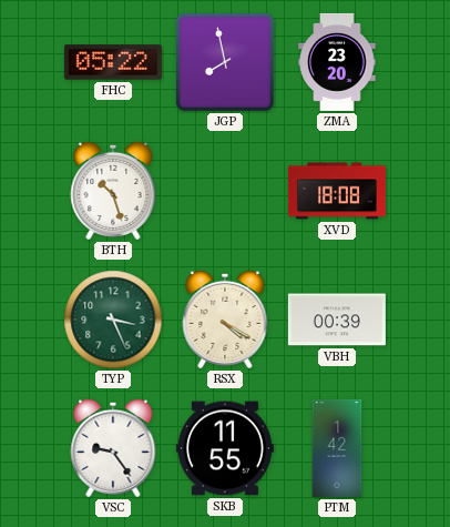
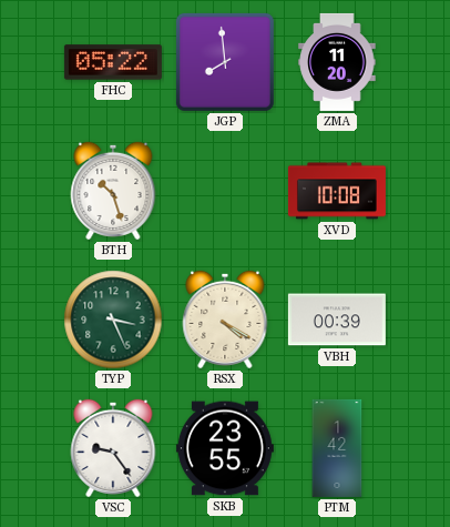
JGP: 7:58 -> 7:59
ZMA: 23:20 -> 11:20
XVD: 18:08 -> 10:08
SKB: 11:55 -> 23:55
